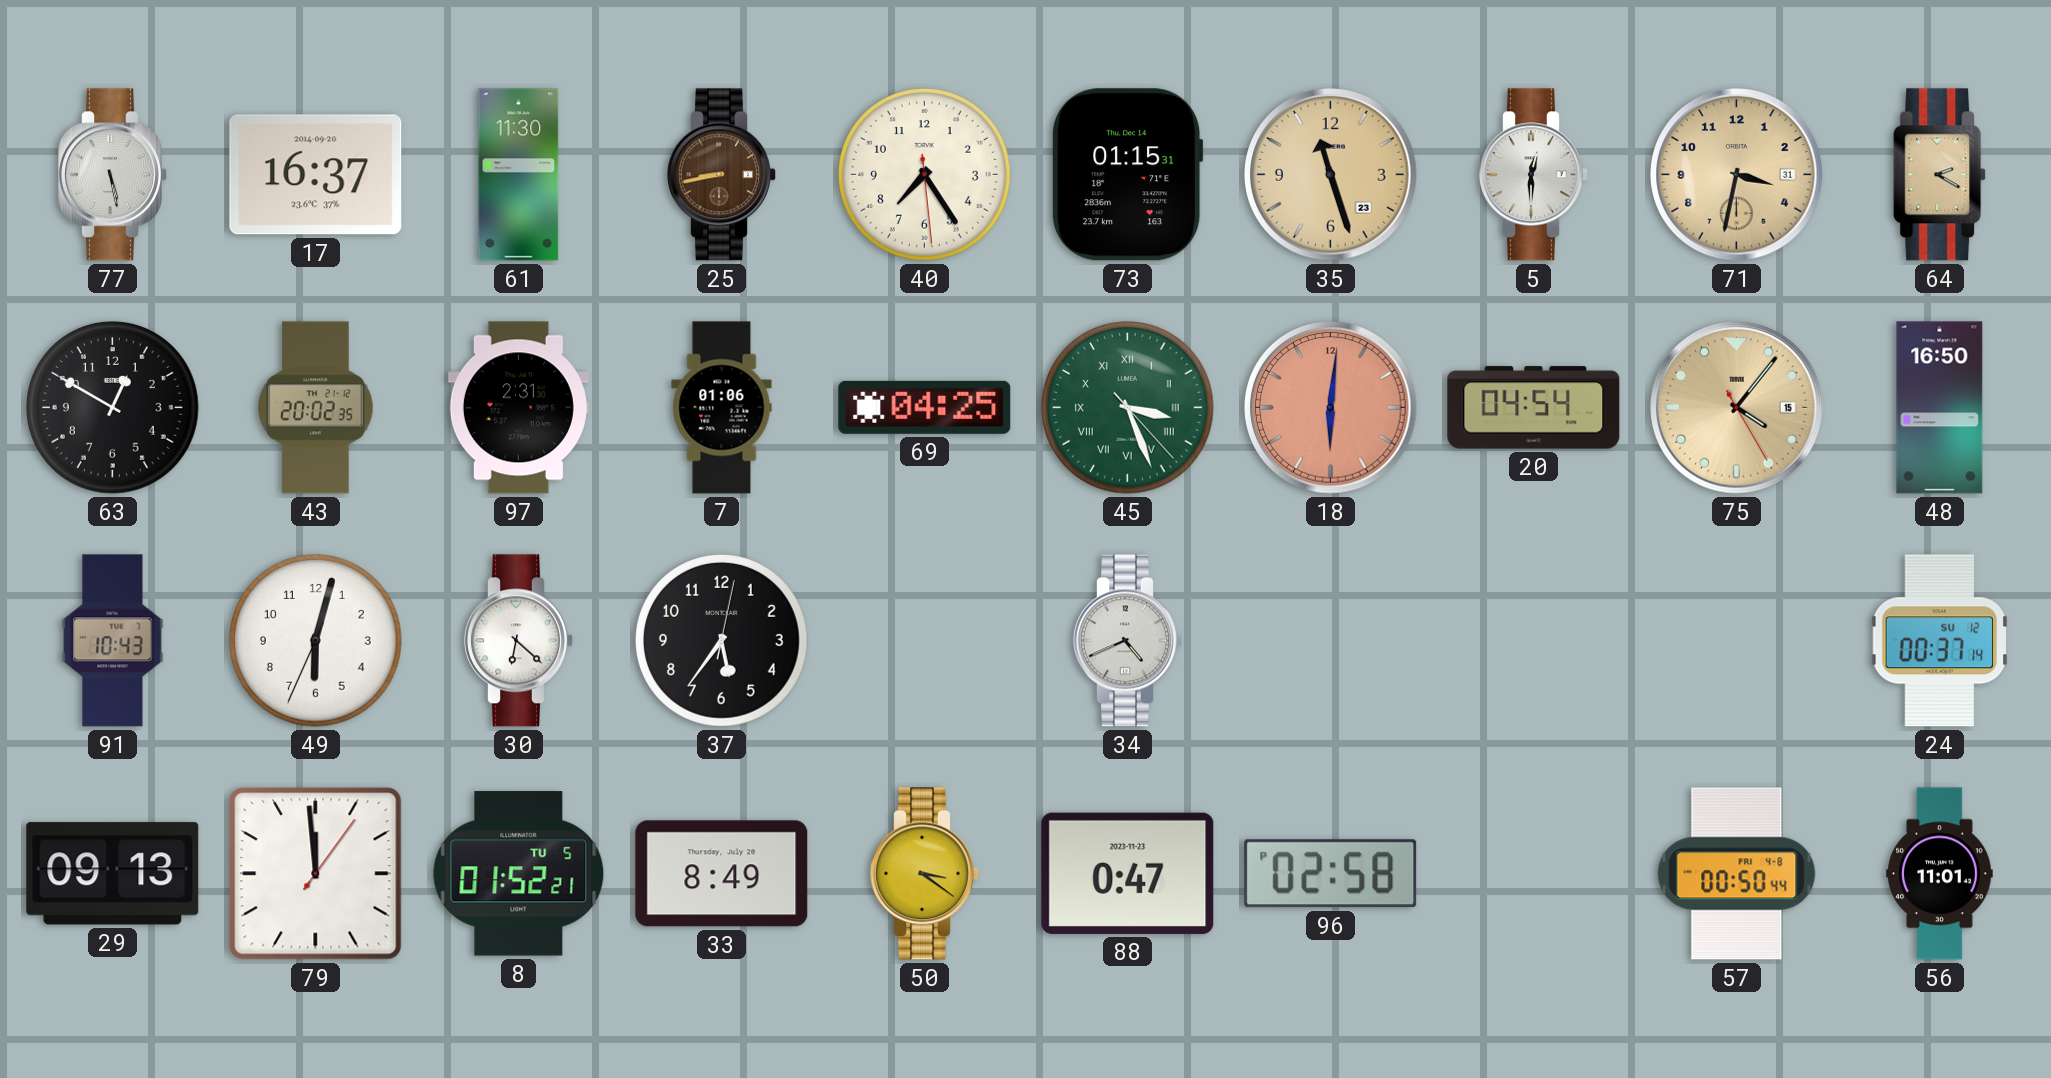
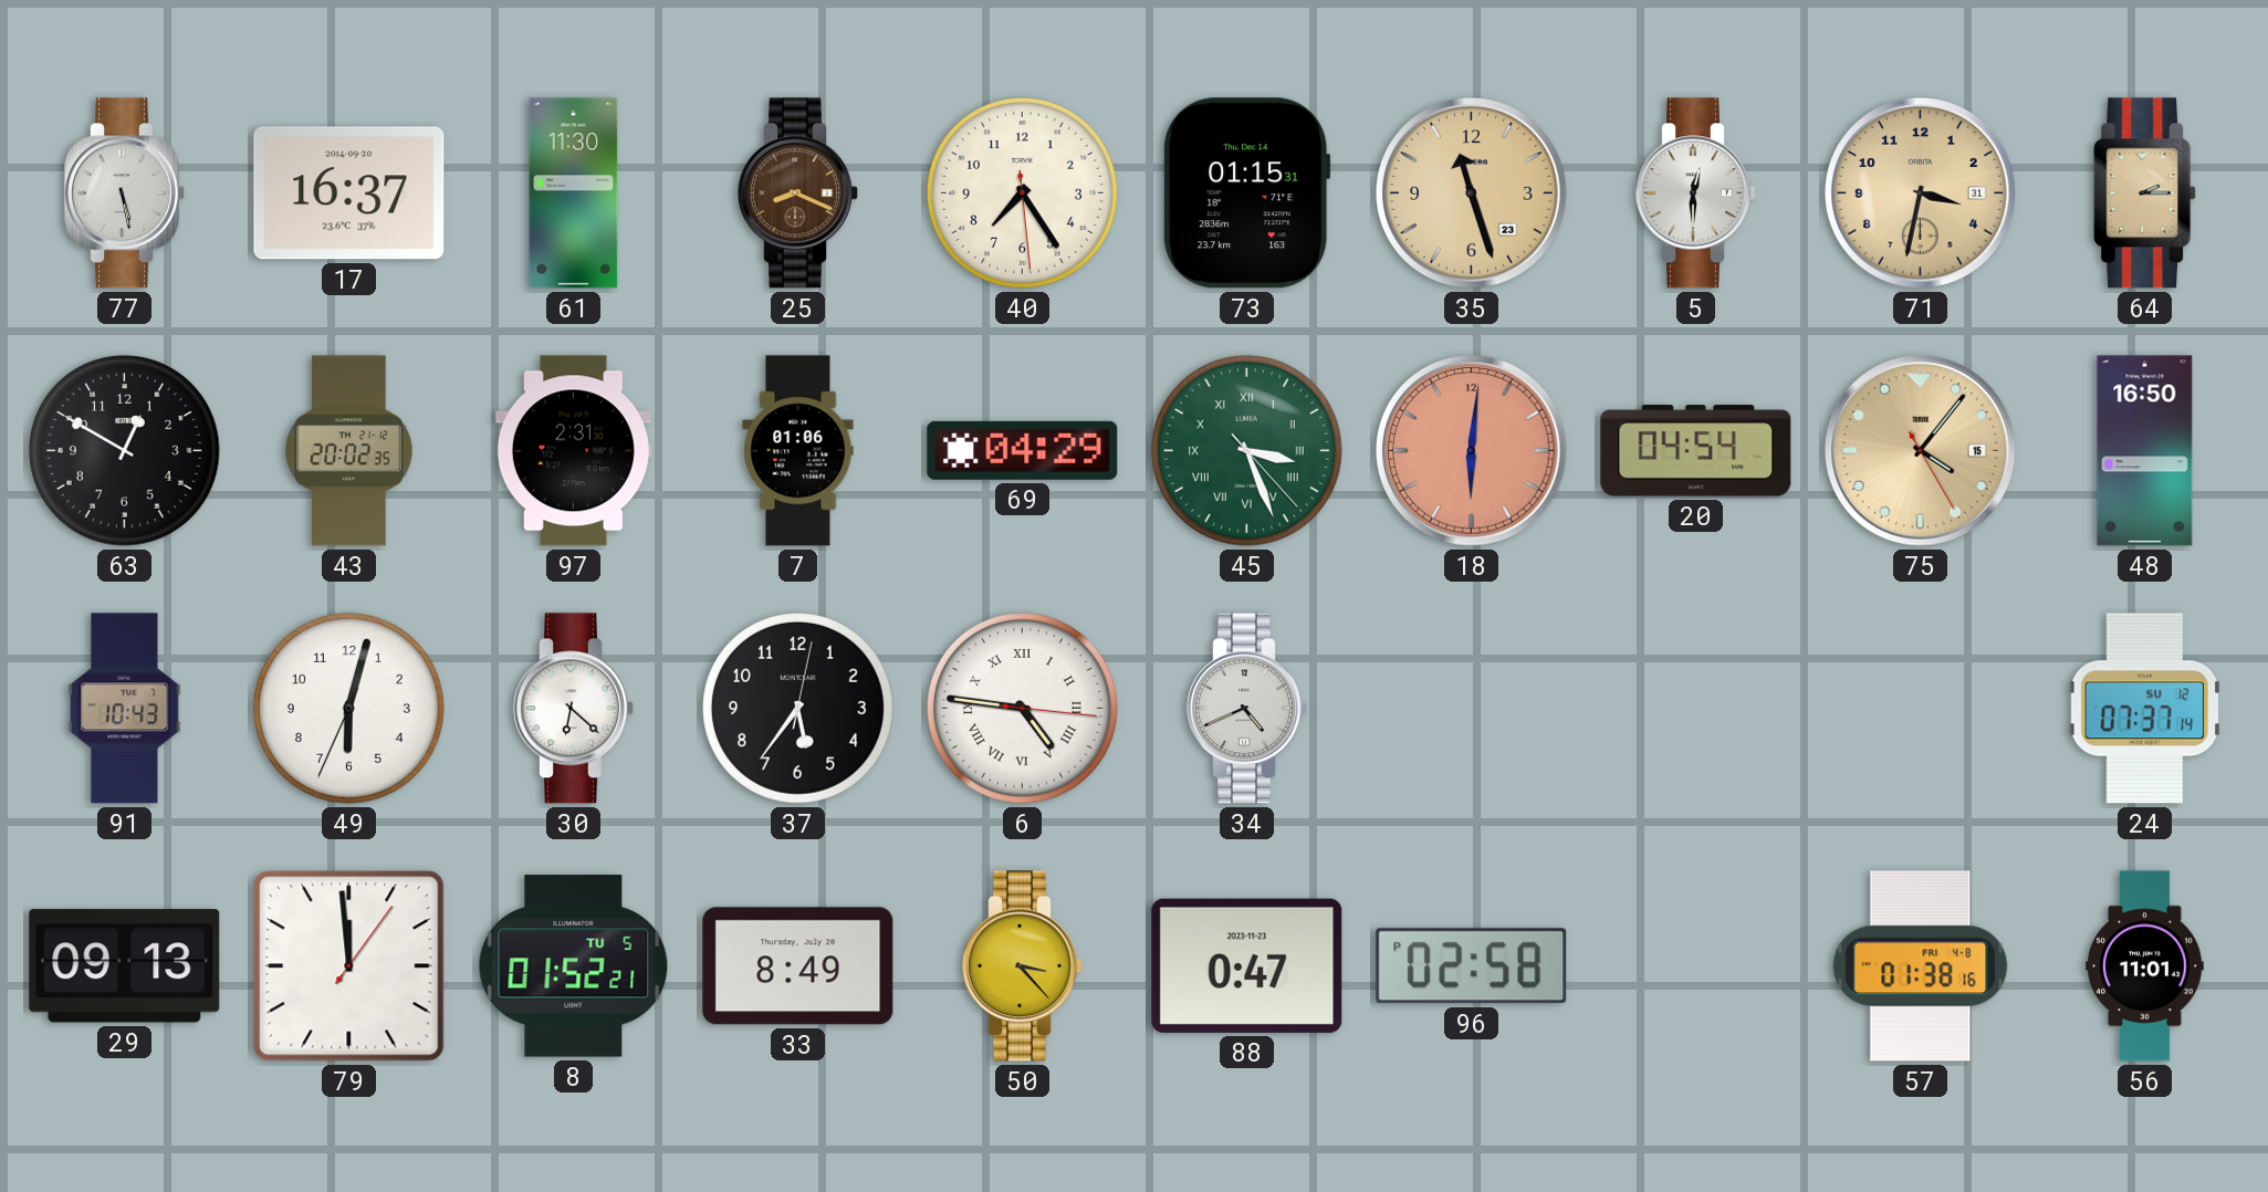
25: 8:43 -> 8:19
64: 2:20 -> 2:15
69: 04:25 -> 04:29
6: none -> 4:46
24: 00:37 -> 07:37
50: 3:21 -> 3:23
57: 00:50 -> 01:38
